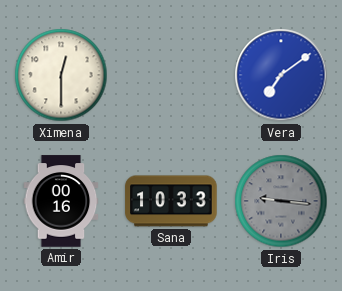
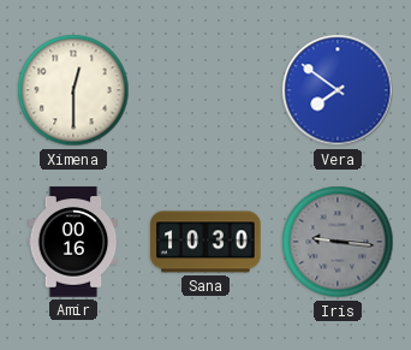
Vera: 7:09 -> 7:51
Sana: 10:33 -> 10:30
